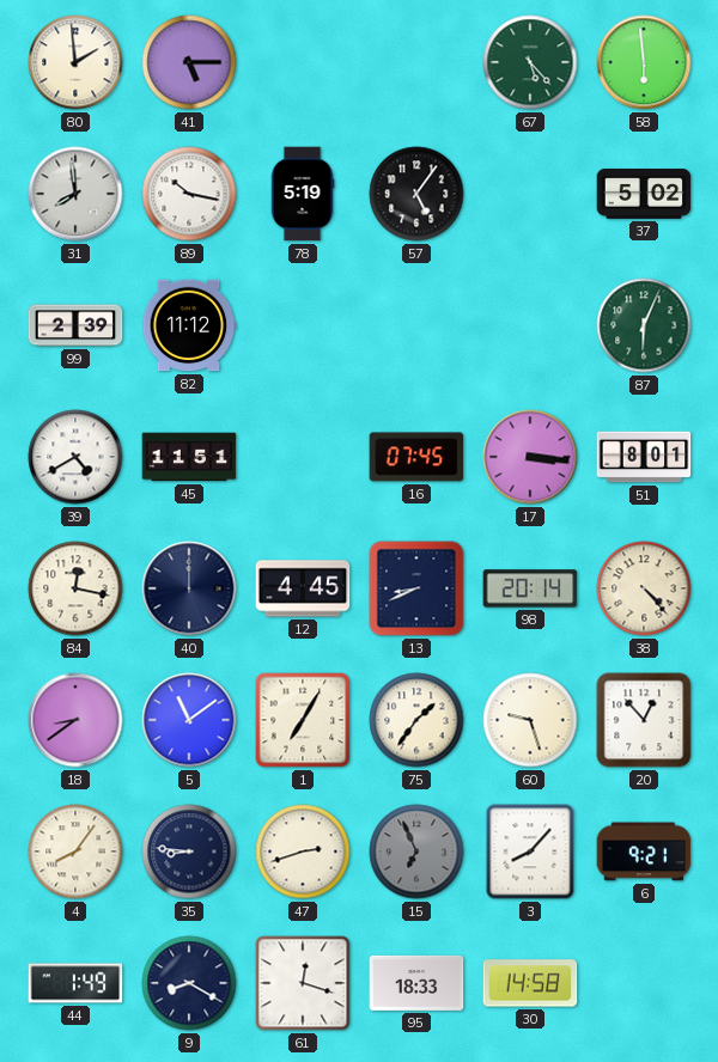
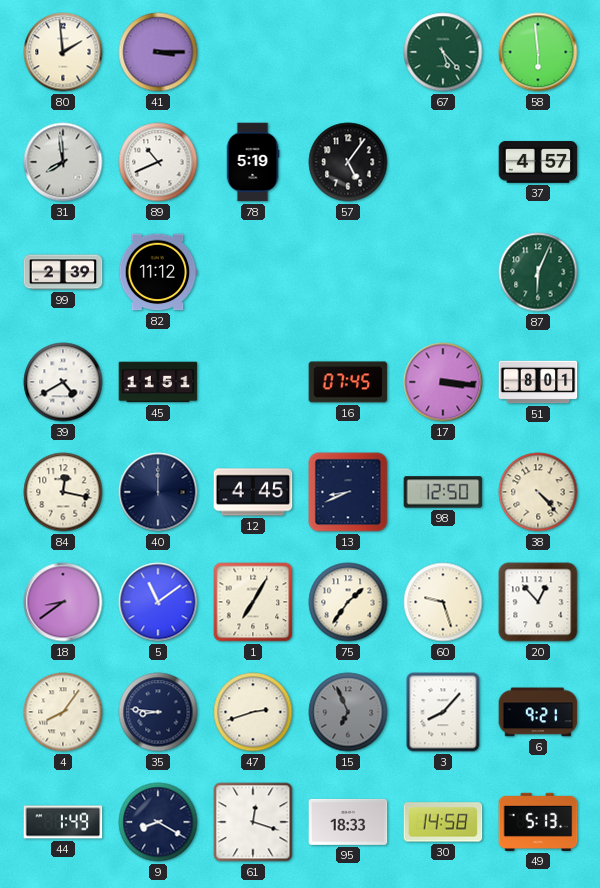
41: 5:15 -> 3:15
89: 10:17 -> 10:41
37: 5:02 -> 4:57
98: 20:14 -> 12:50
49: none -> 5:13
